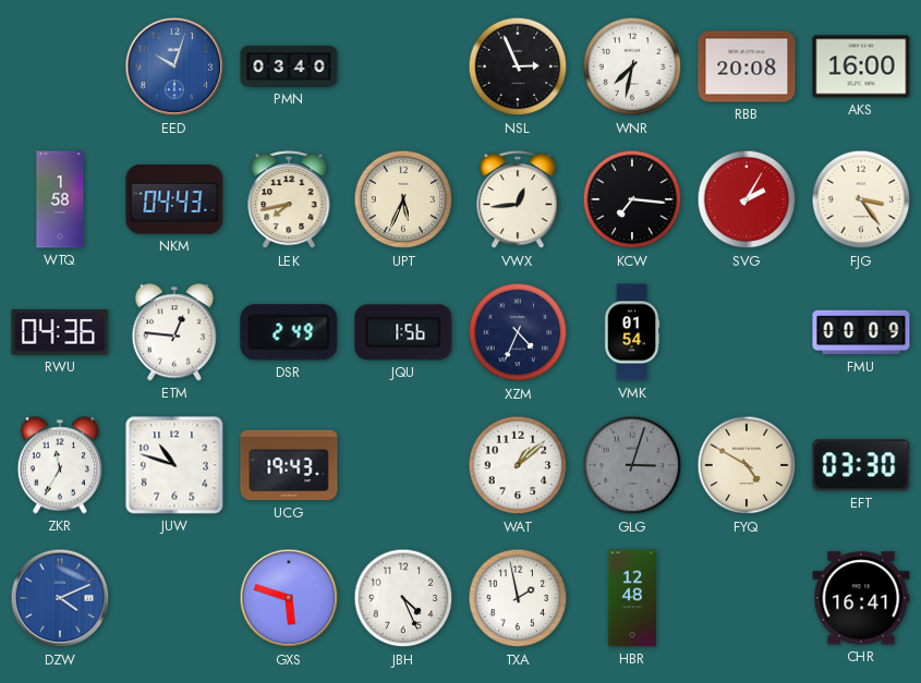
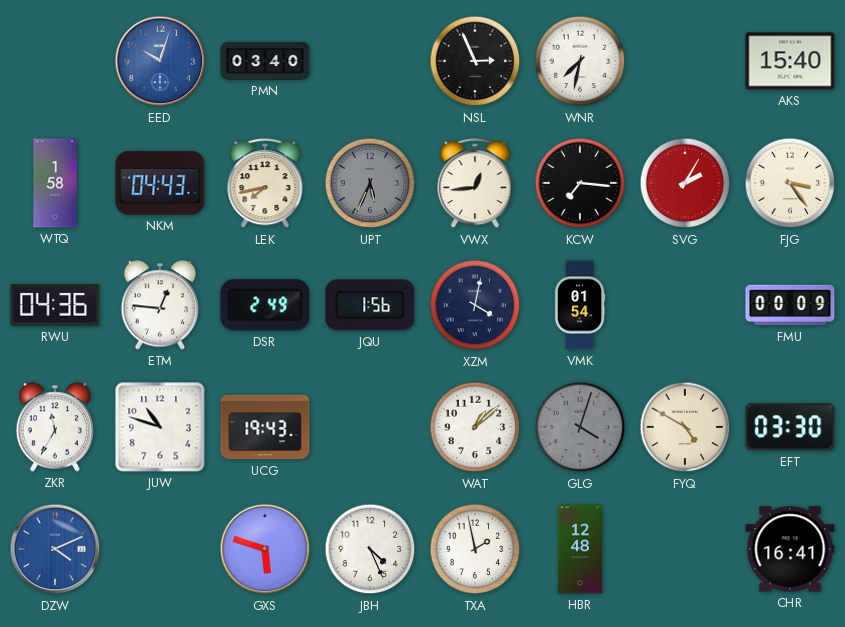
RBB: 20:08 -> none
AKS: 16:00 -> 15:40
UPT dial: cream -> grey
XZM: 4:34 -> 4:02
GLG: 3:03 -> 4:03
